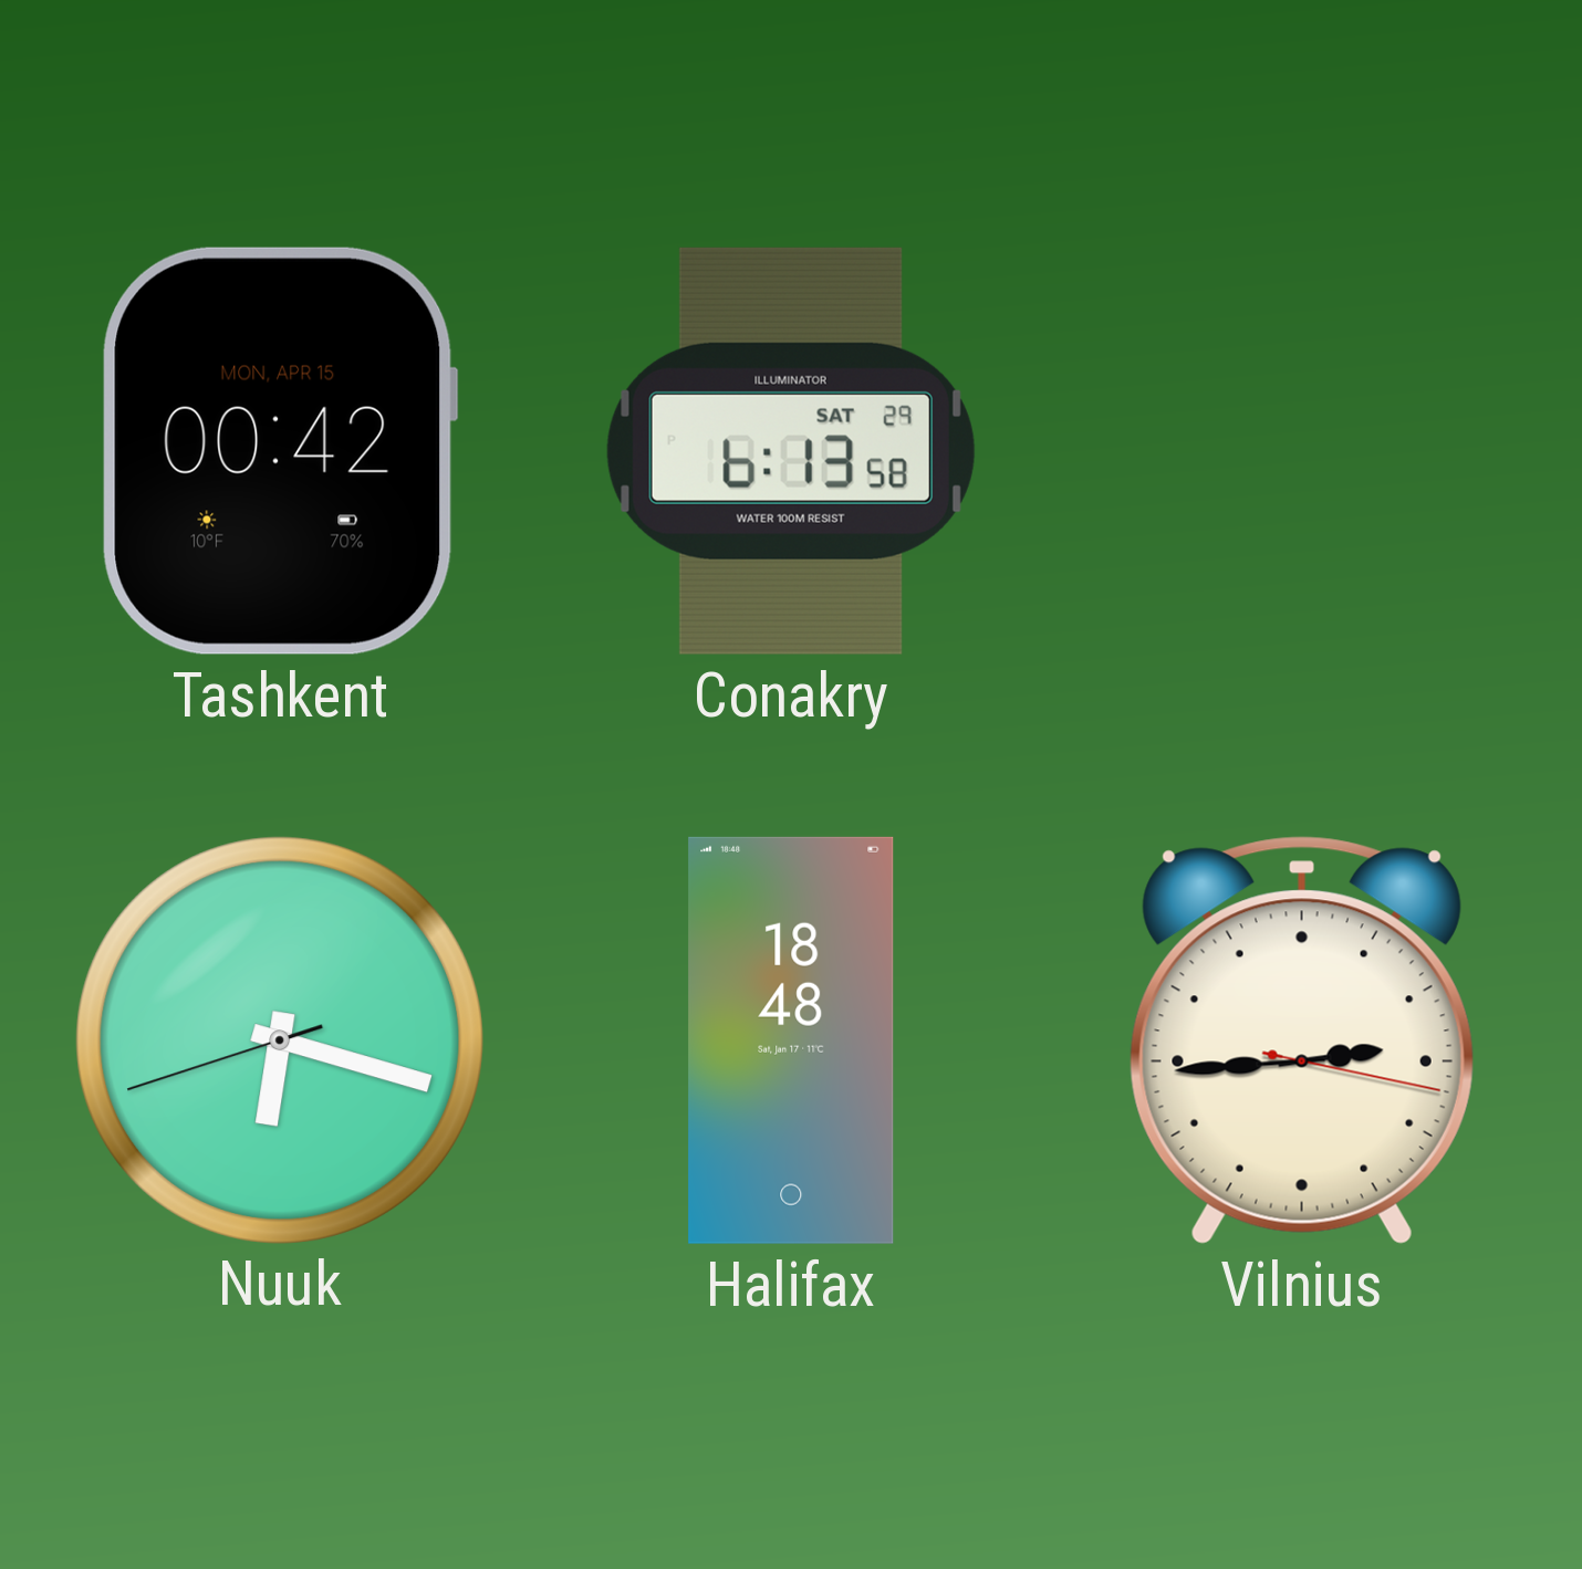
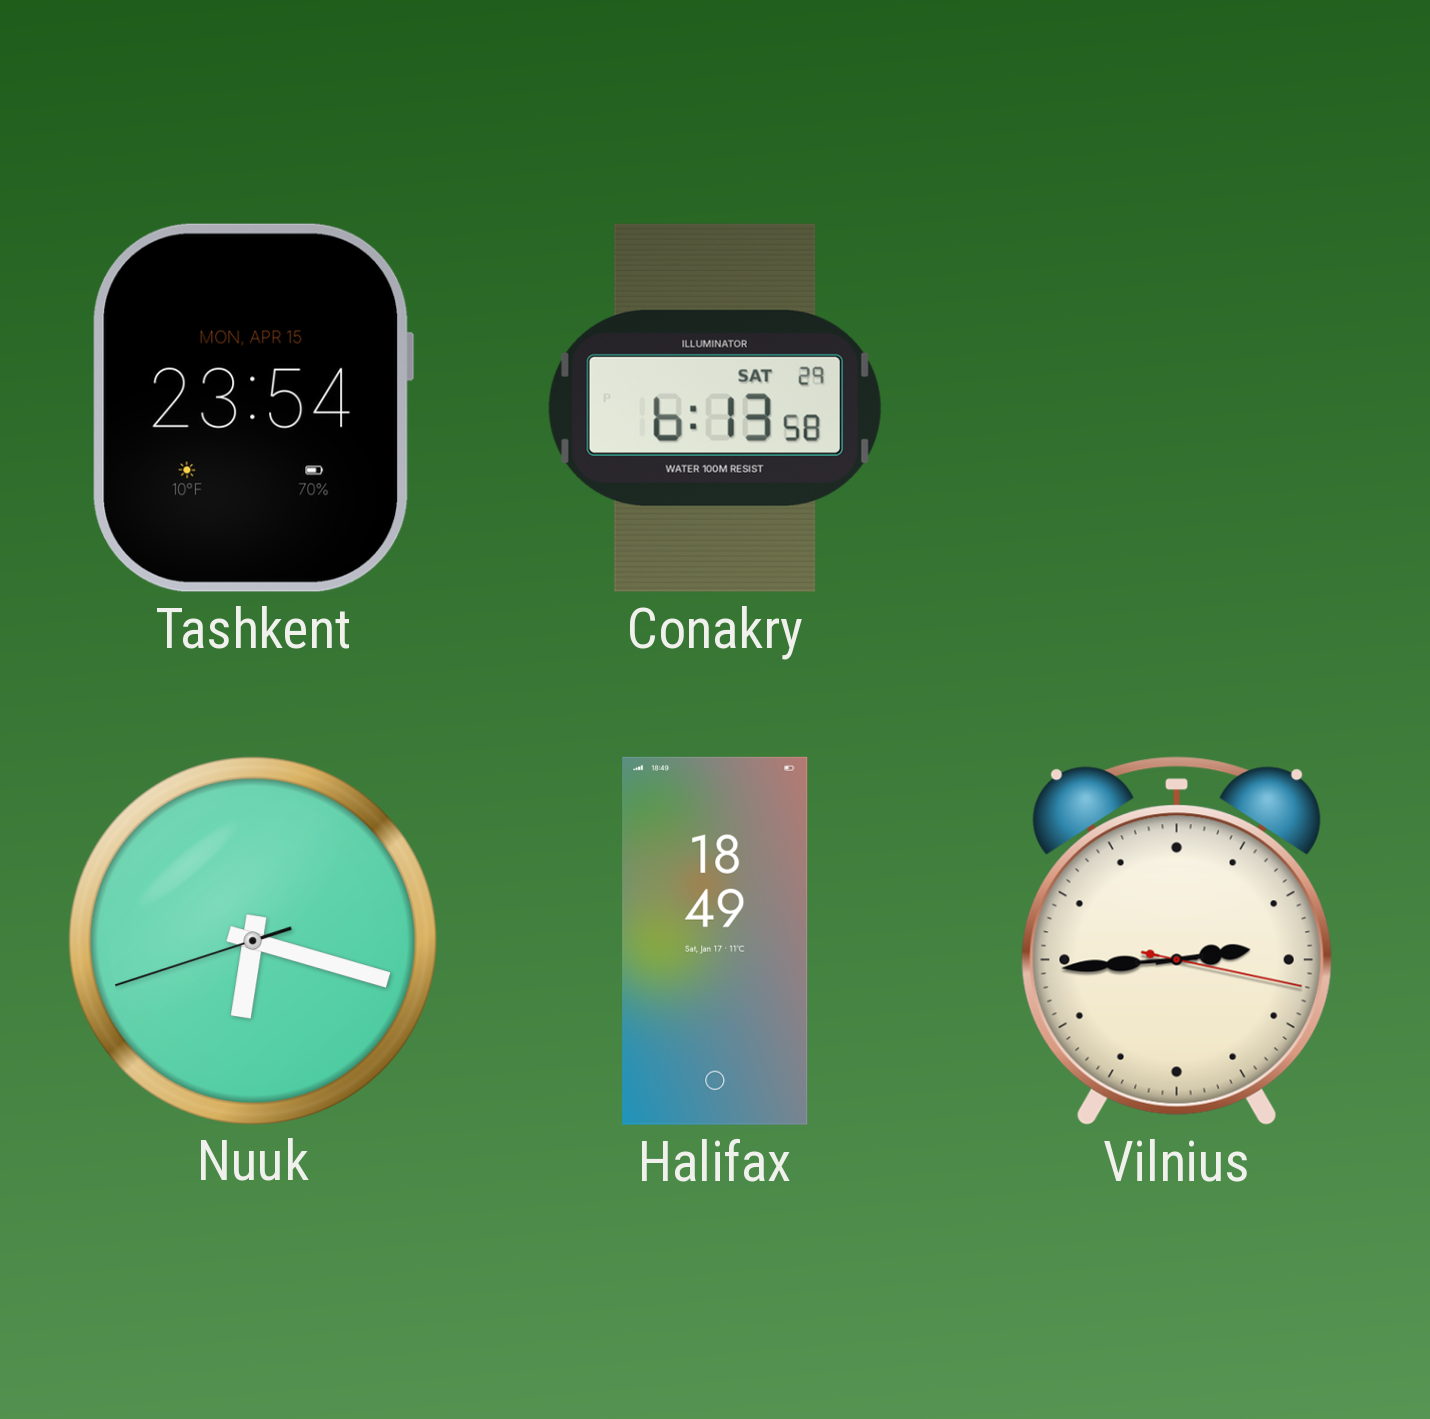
Tashkent: 00:42 -> 23:54
Halifax: 18:48 -> 18:49
